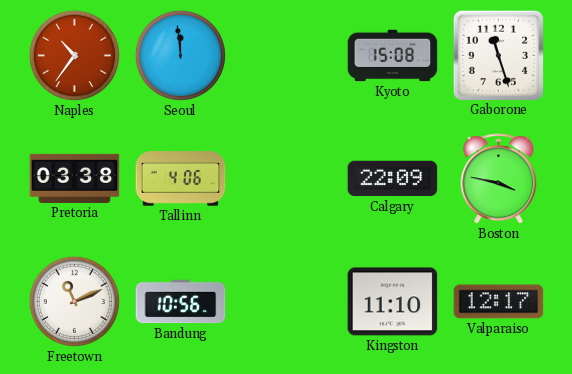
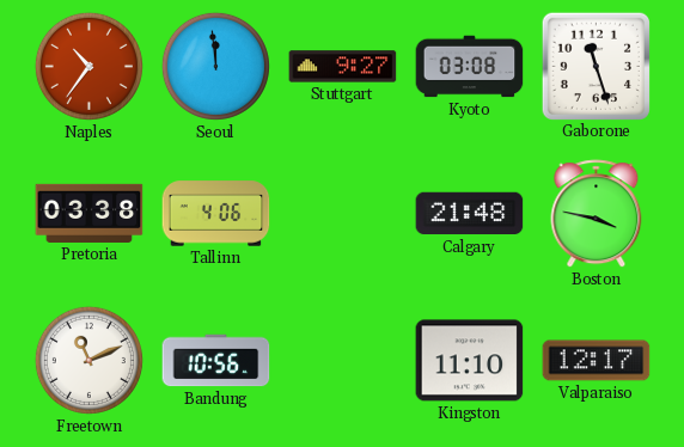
Stuttgart: none -> 9:27
Kyoto: 15:08 -> 03:08
Calgary: 22:09 -> 21:48
